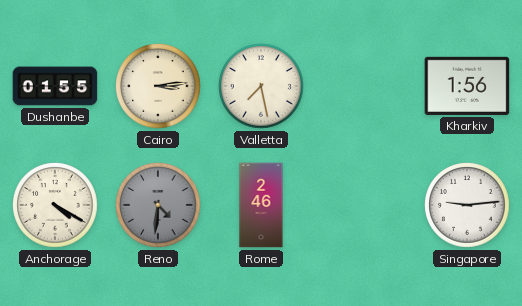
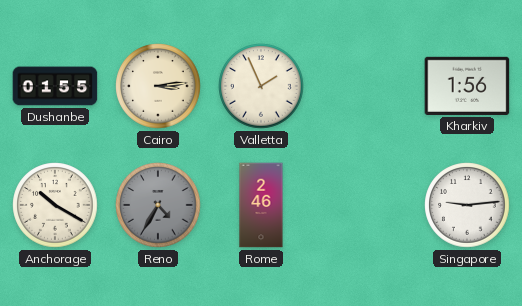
Valletta: 7:28 -> 1:56
Anchorage: 4:20 -> 10:20
Reno: 4:31 -> 4:35
